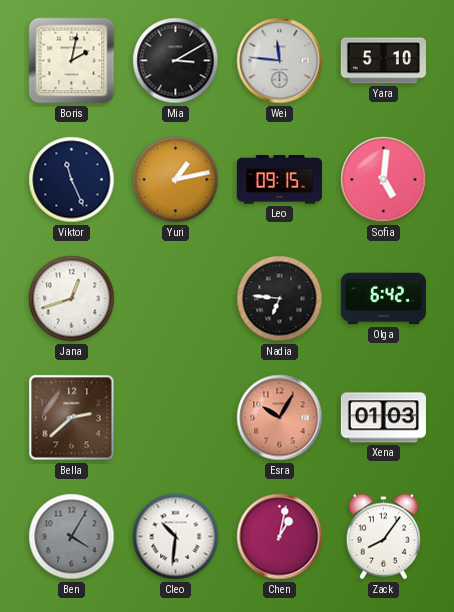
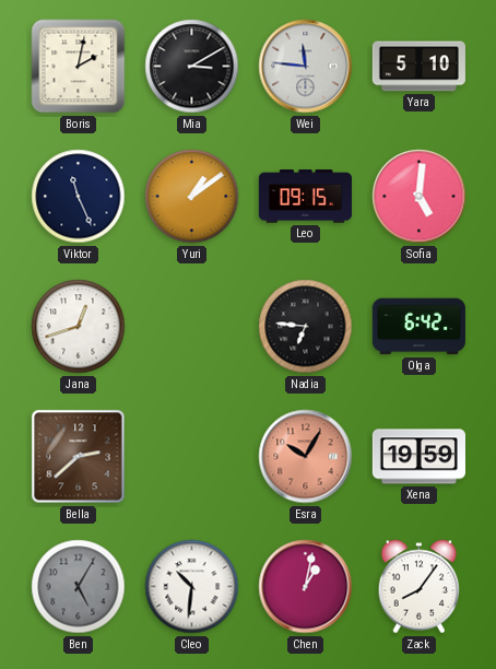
Yuri: 1:13 -> 1:09
Xena: 01:03 -> 19:59
Ben: 4:05 -> 5:05
